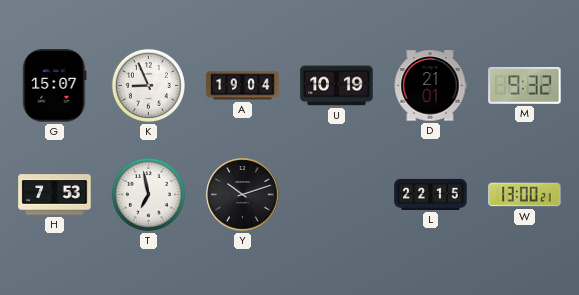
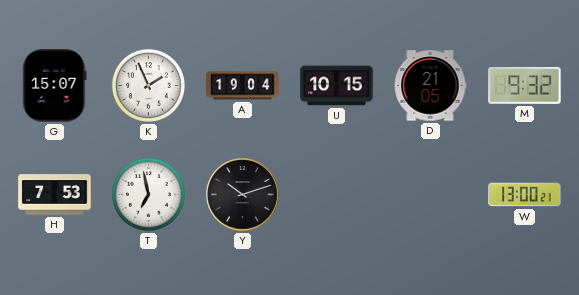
K: 8:56 -> 1:56
U: 10:19 -> 10:15
D: 21:01 -> 21:05
L: 22:15 -> none
